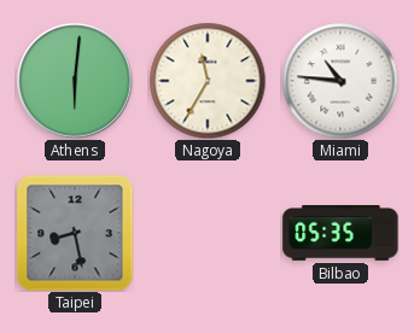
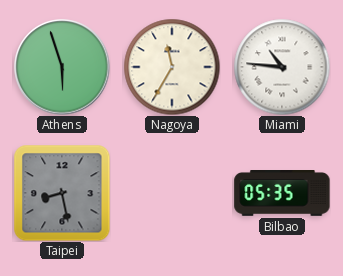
Athens: 6:01 -> 5:57
